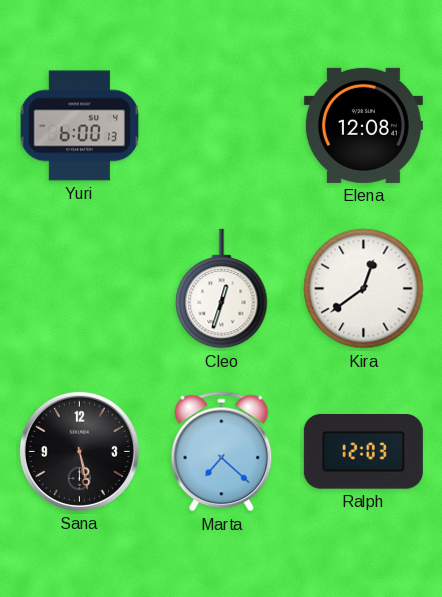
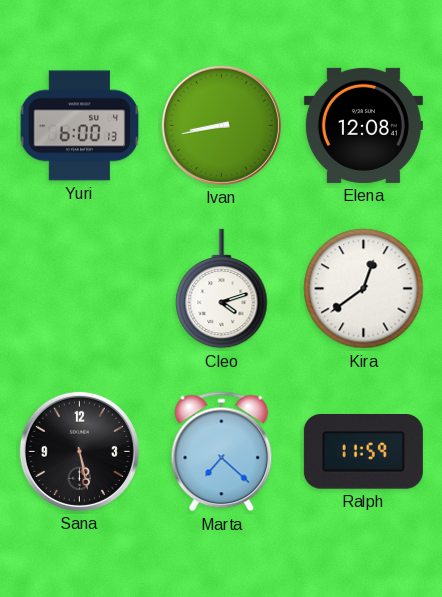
Ivan: none -> 8:43
Cleo: 12:33 -> 4:12
Ralph: 12:03 -> 11:59
